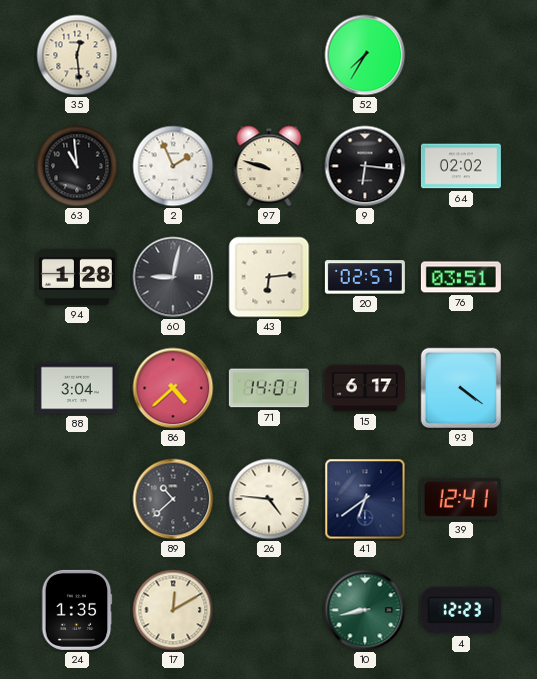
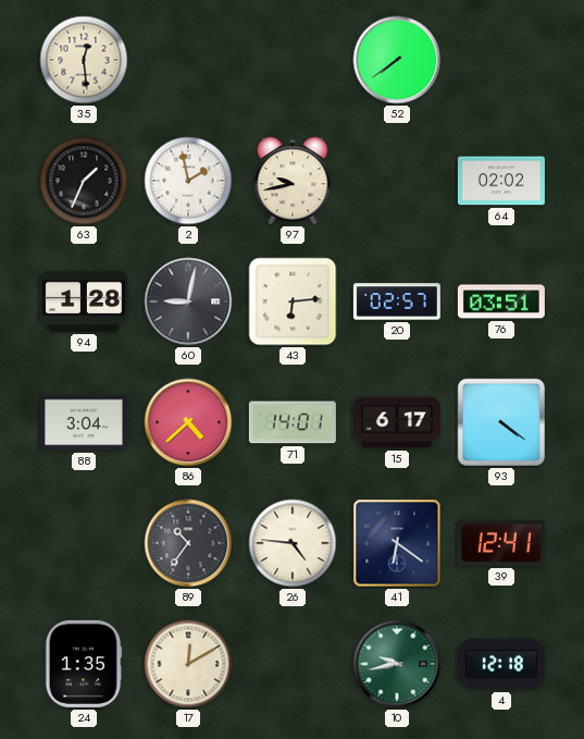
52: 7:35 -> 7:39
63: 10:59 -> 1:34
2: 1:56 -> 1:58
97: 9:48 -> 9:43
9: 6:16 -> none
89: 10:38 -> 10:36
41: 6:39 -> 6:21
10: 8:43 -> 9:43
4: 12:23 -> 12:18
